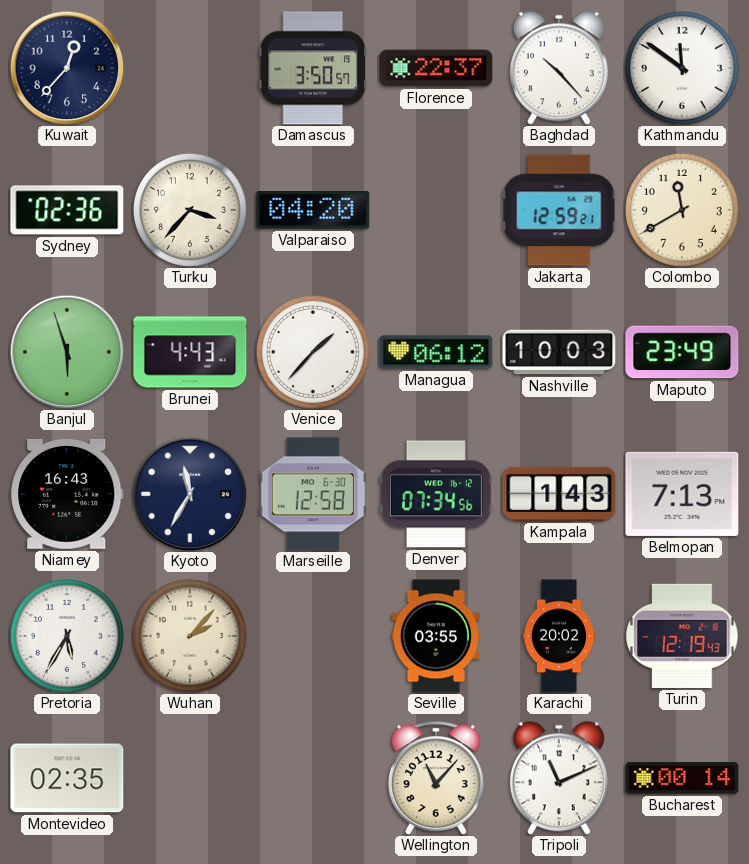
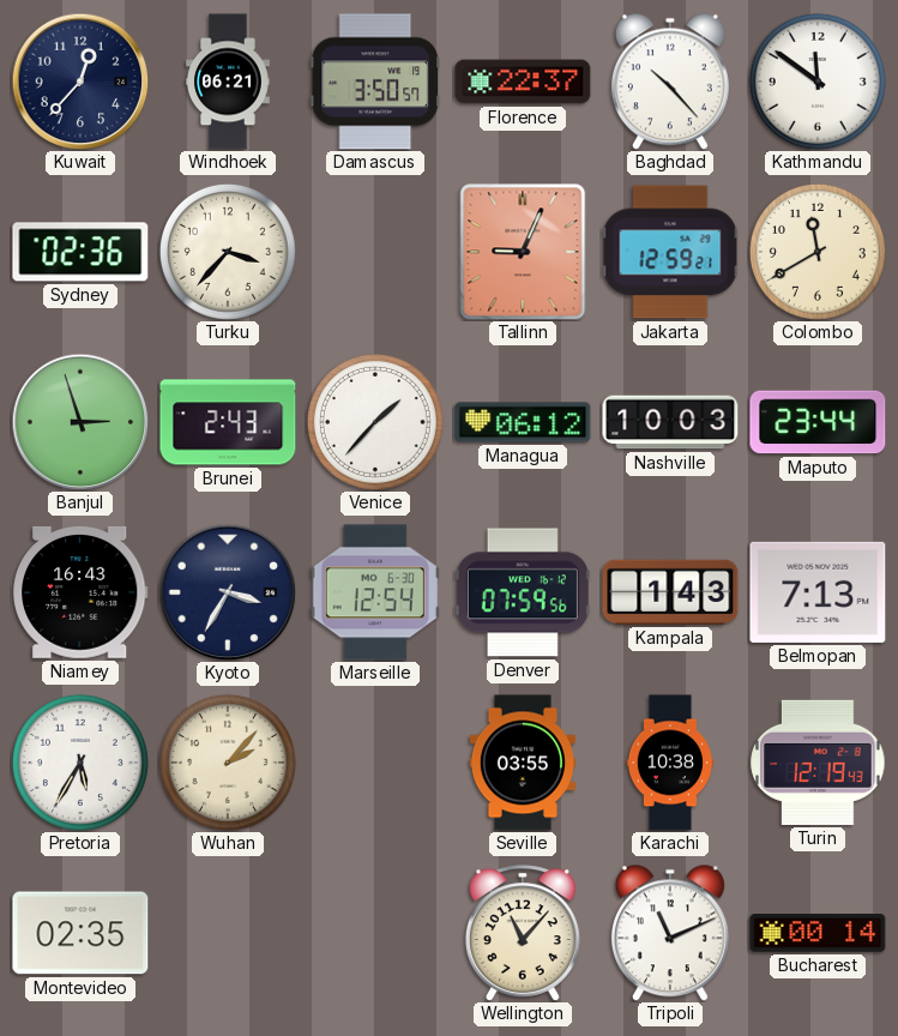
Windhoek: none -> 06:21
Valparaiso: 04:20 -> none
Tallinn: none -> 9:04
Banjul: 5:57 -> 2:57
Brunei: 4:43 -> 2:43
Maputo: 23:49 -> 23:44
Kyoto: 11:35 -> 3:35
Marseille: 12:58 -> 12:54
Denver: 07:34 -> 07:59
Karachi: 20:02 -> 10:38
